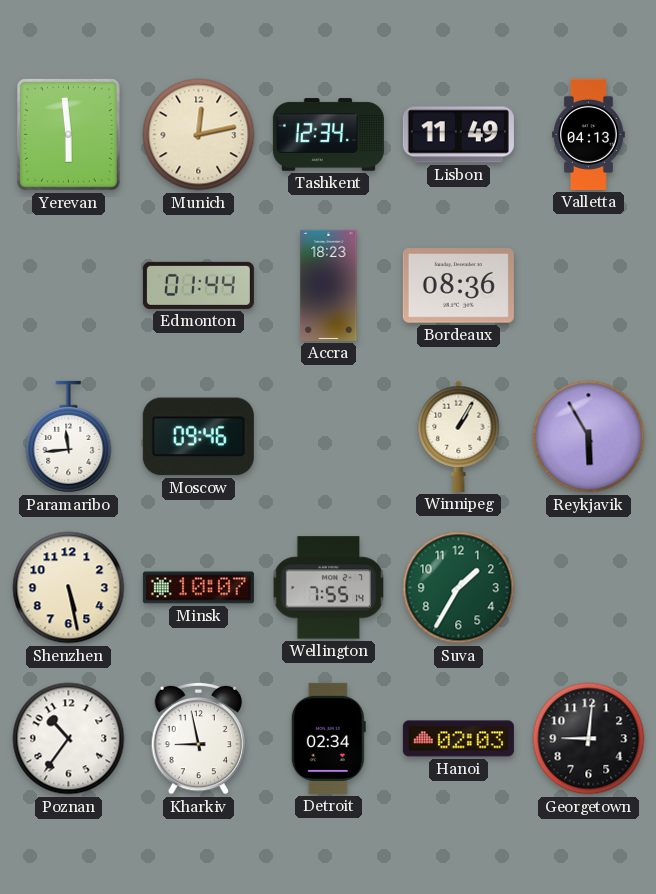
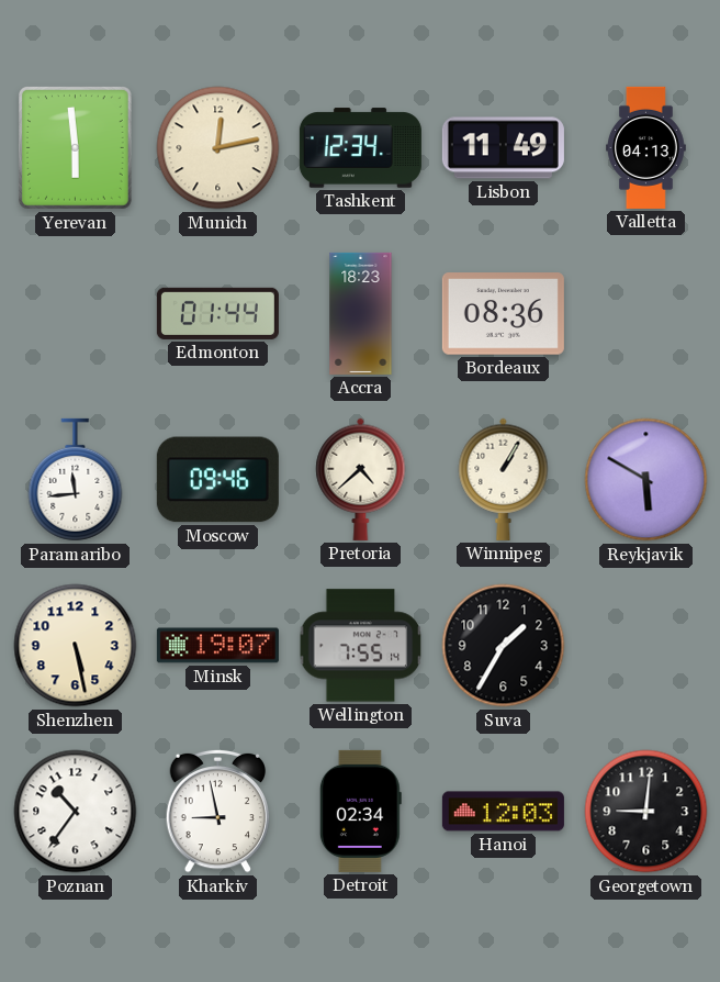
Pretoria: none -> 4:38
Reykjavik: 5:55 -> 5:50
Minsk: 10:07 -> 19:07
Suva dial: green -> black
Hanoi: 02:03 -> 12:03
